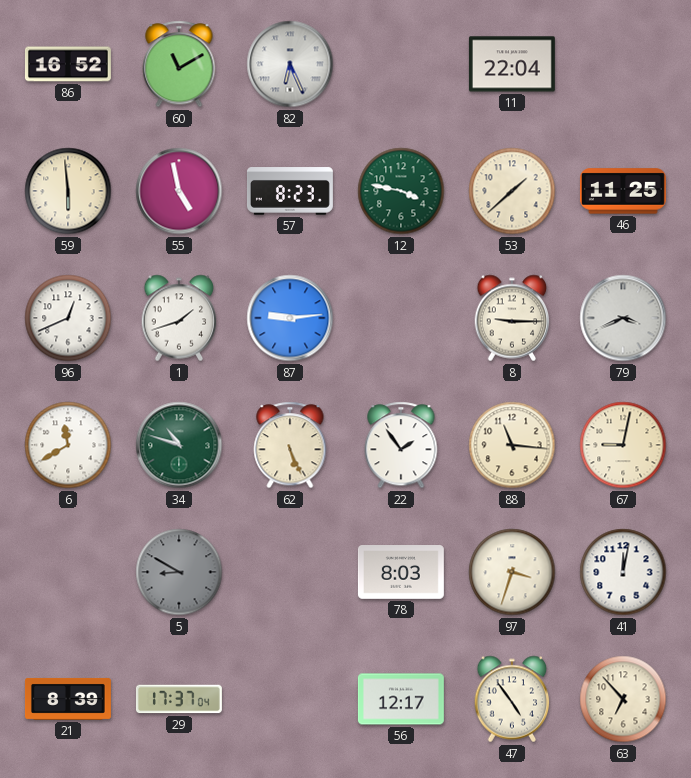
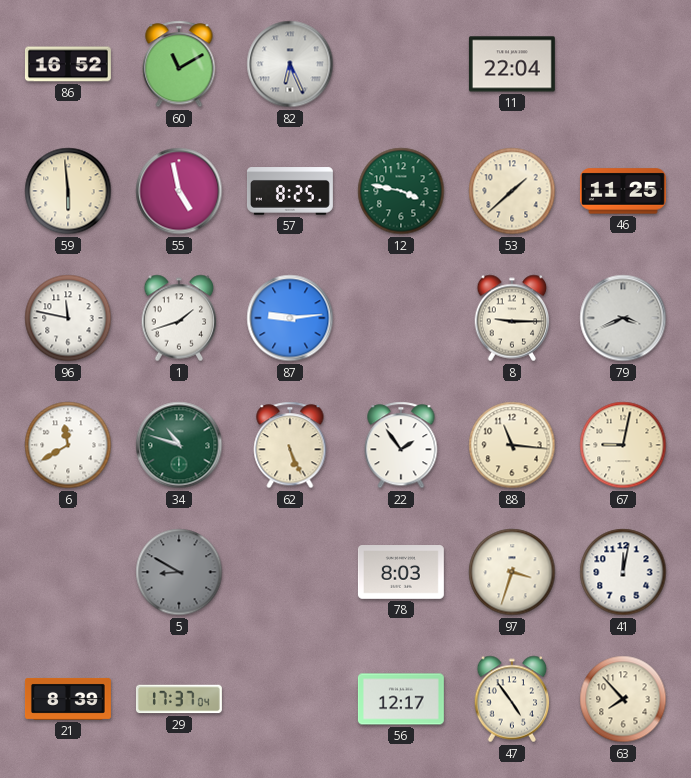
57: 8:23 -> 8:25
96: 12:41 -> 11:47
63: 6:53 -> 7:53
